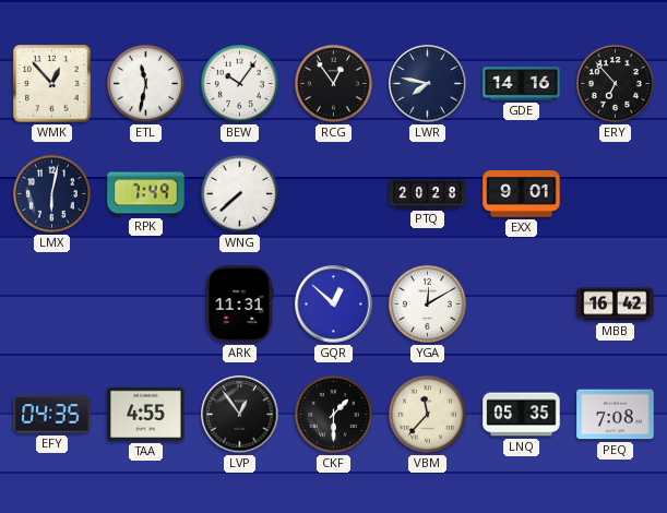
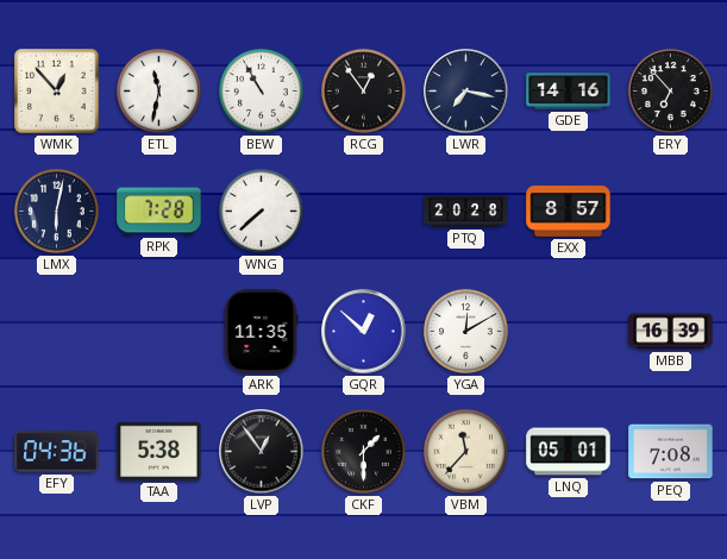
BEW: 10:06 -> 10:55
LWR: 7:47 -> 7:17
RPK: 7:49 -> 7:28
EXX: 9:01 -> 8:57
ARK: 11:31 -> 11:35
MBB: 16:42 -> 16:39
EFY: 04:35 -> 04:36
TAA: 4:55 -> 5:38
LNQ: 05:35 -> 05:01
